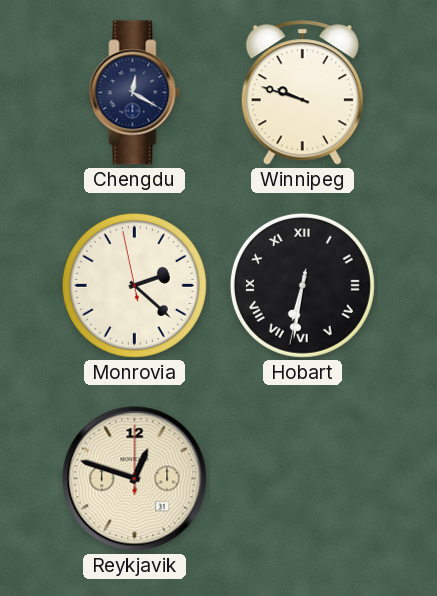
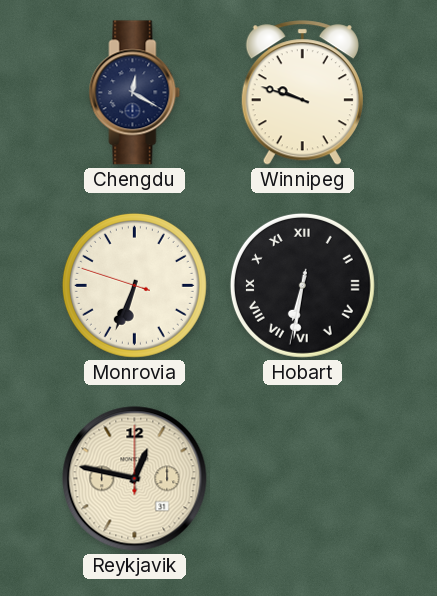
Monrovia: 2:21 -> 6:33
Reykjavik: 12:48 -> 12:47
